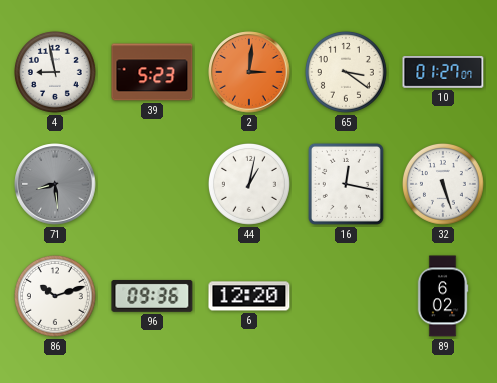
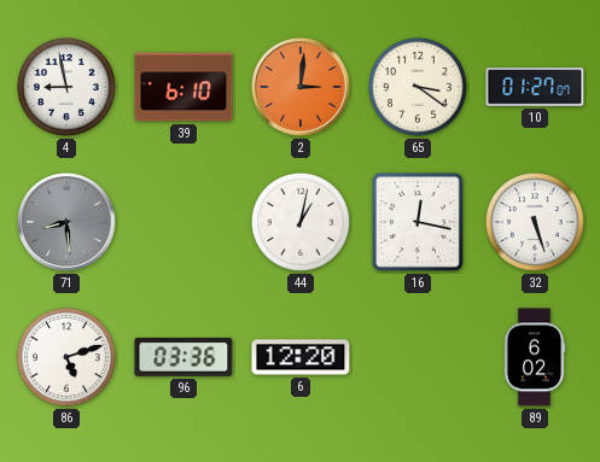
39: 5:23 -> 6:10
86: 10:12 -> 5:12
96: 09:36 -> 03:36
